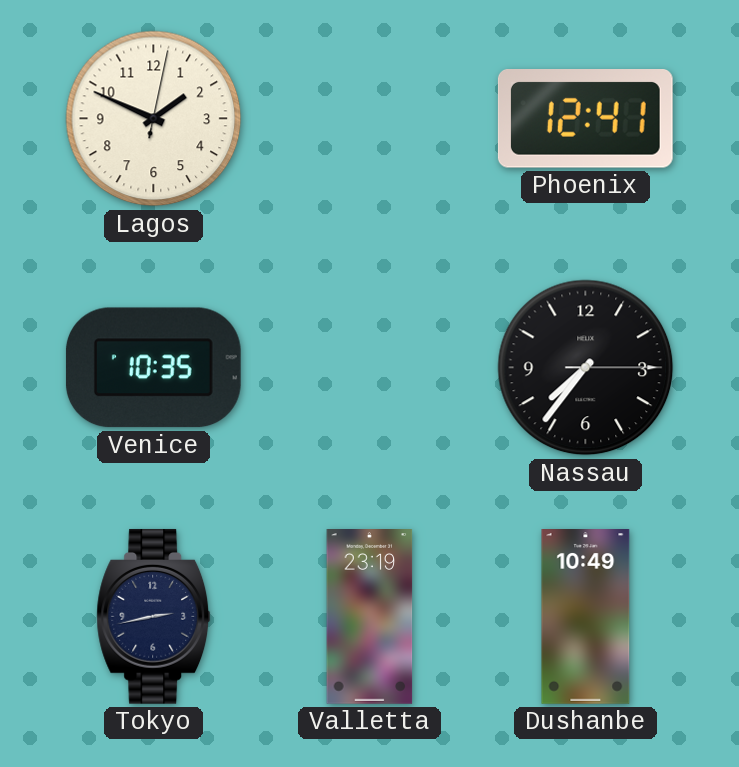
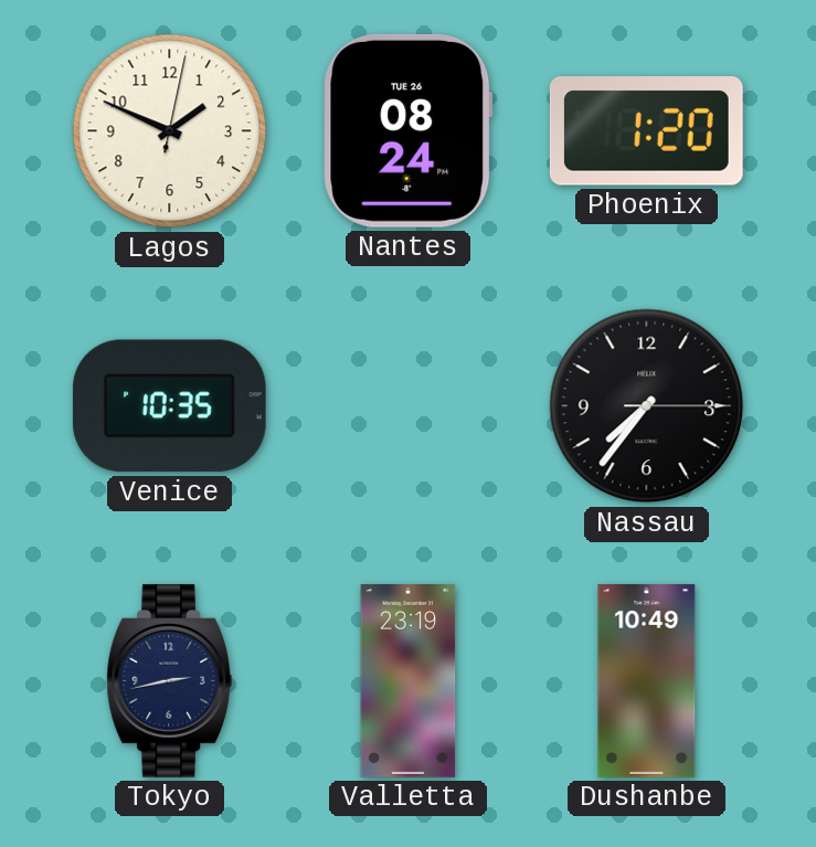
Nantes: none -> 08:24
Phoenix: 12:41 -> 1:20
